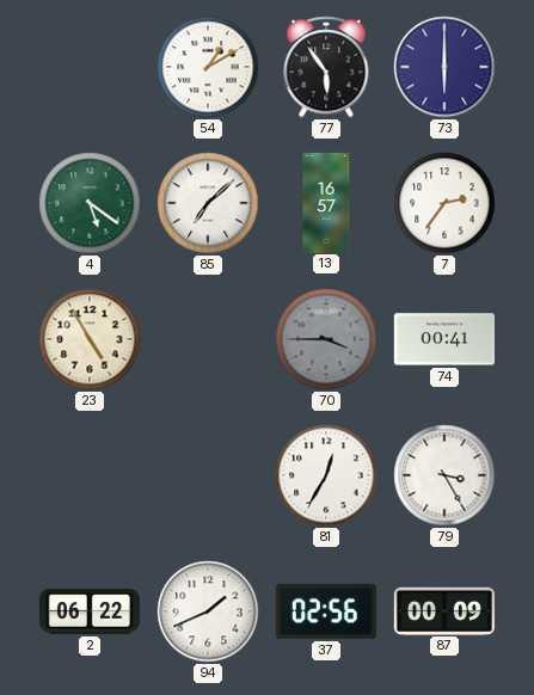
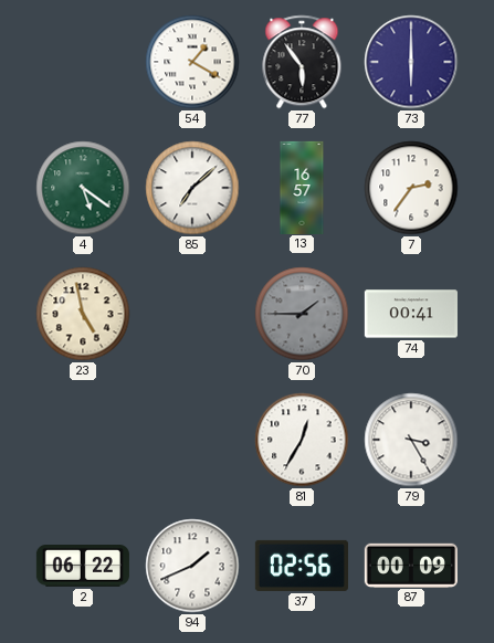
54: 1:10 -> 1:20
23: 4:55 -> 4:58
70: 3:45 -> 1:45
